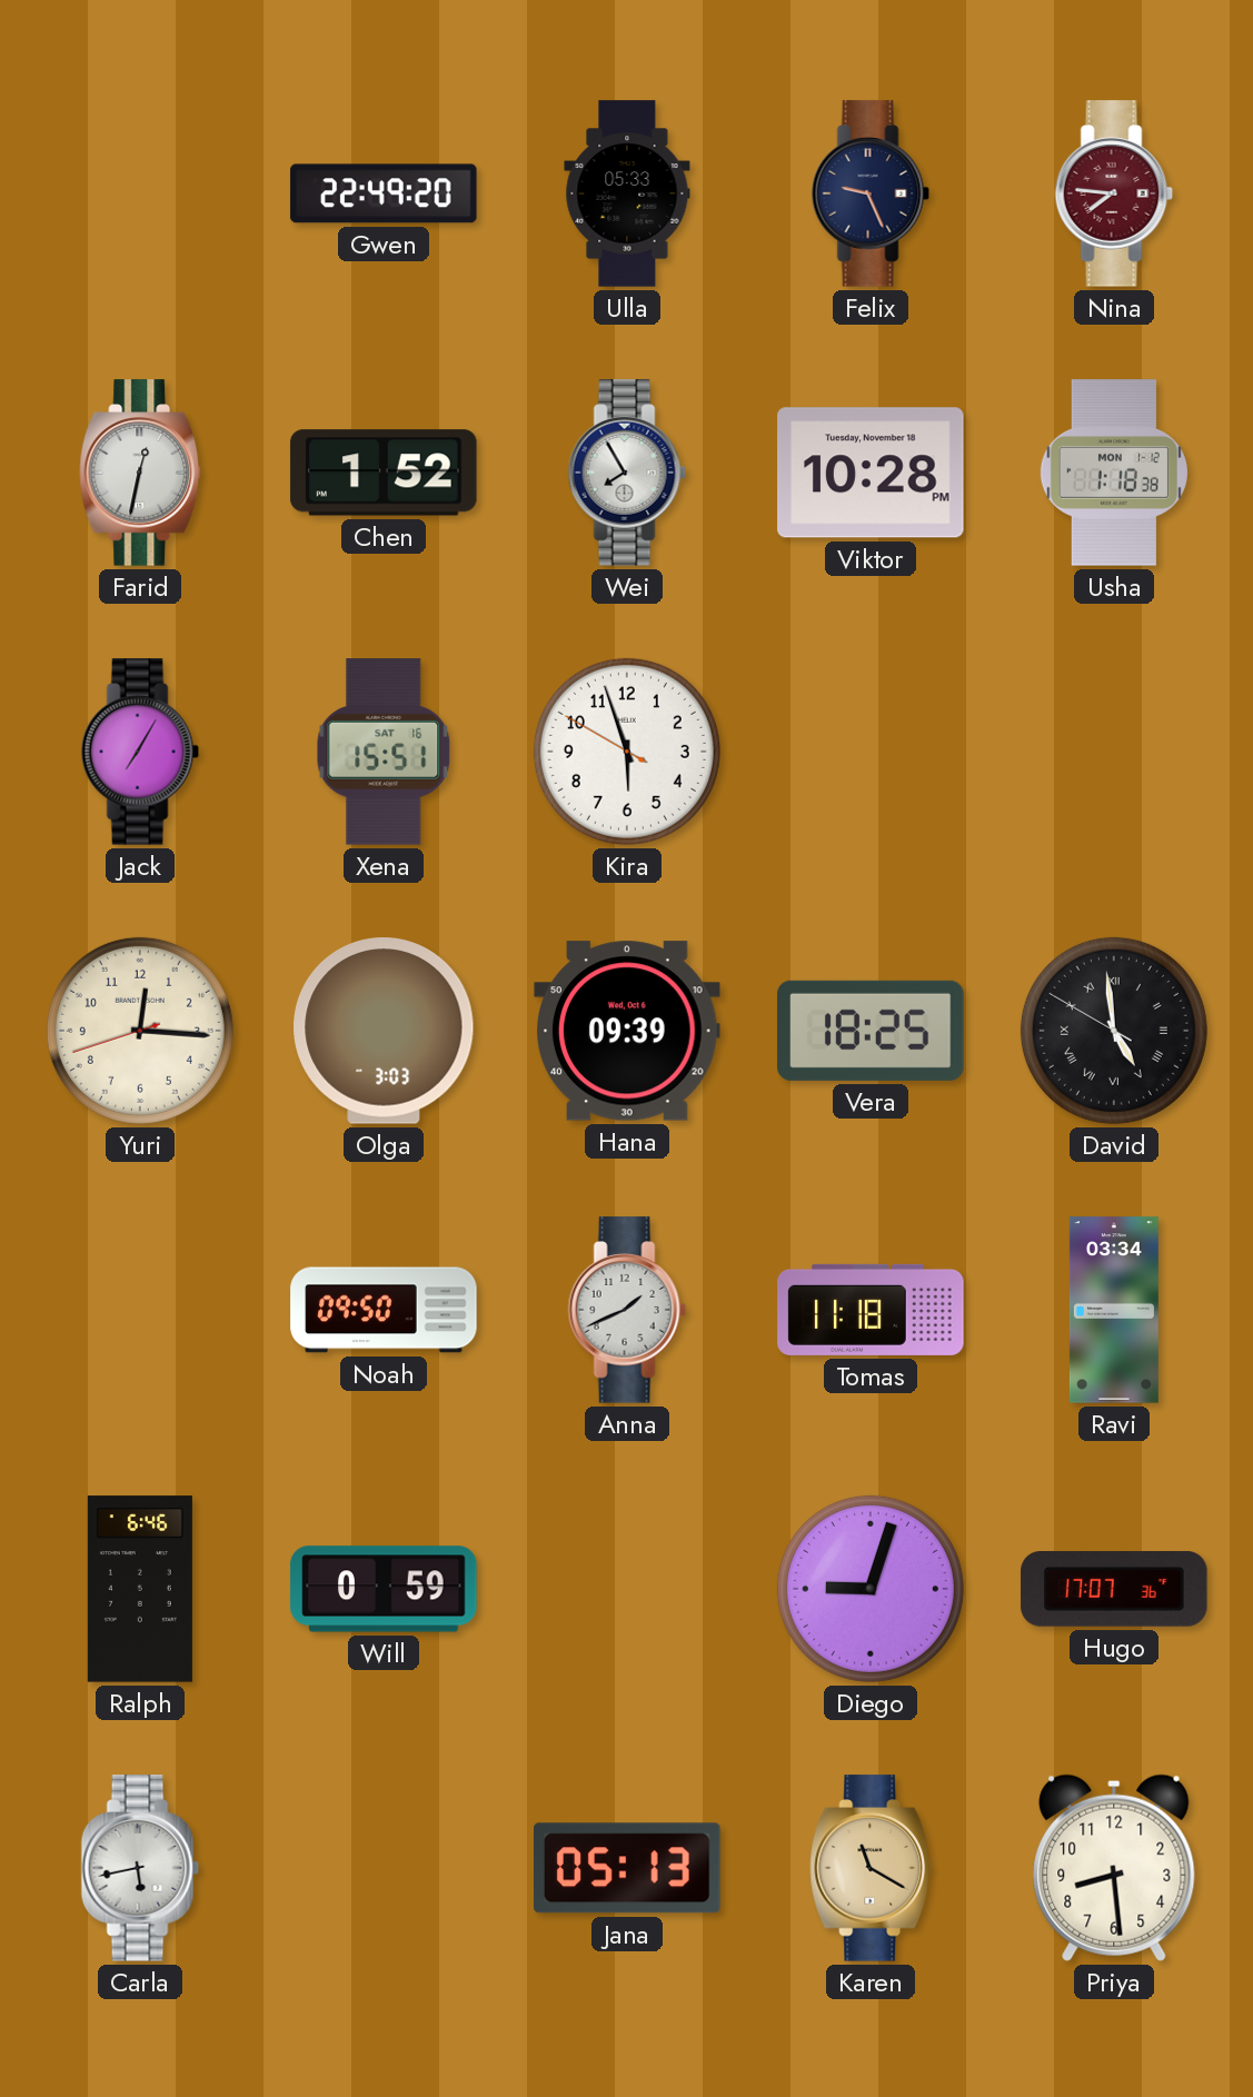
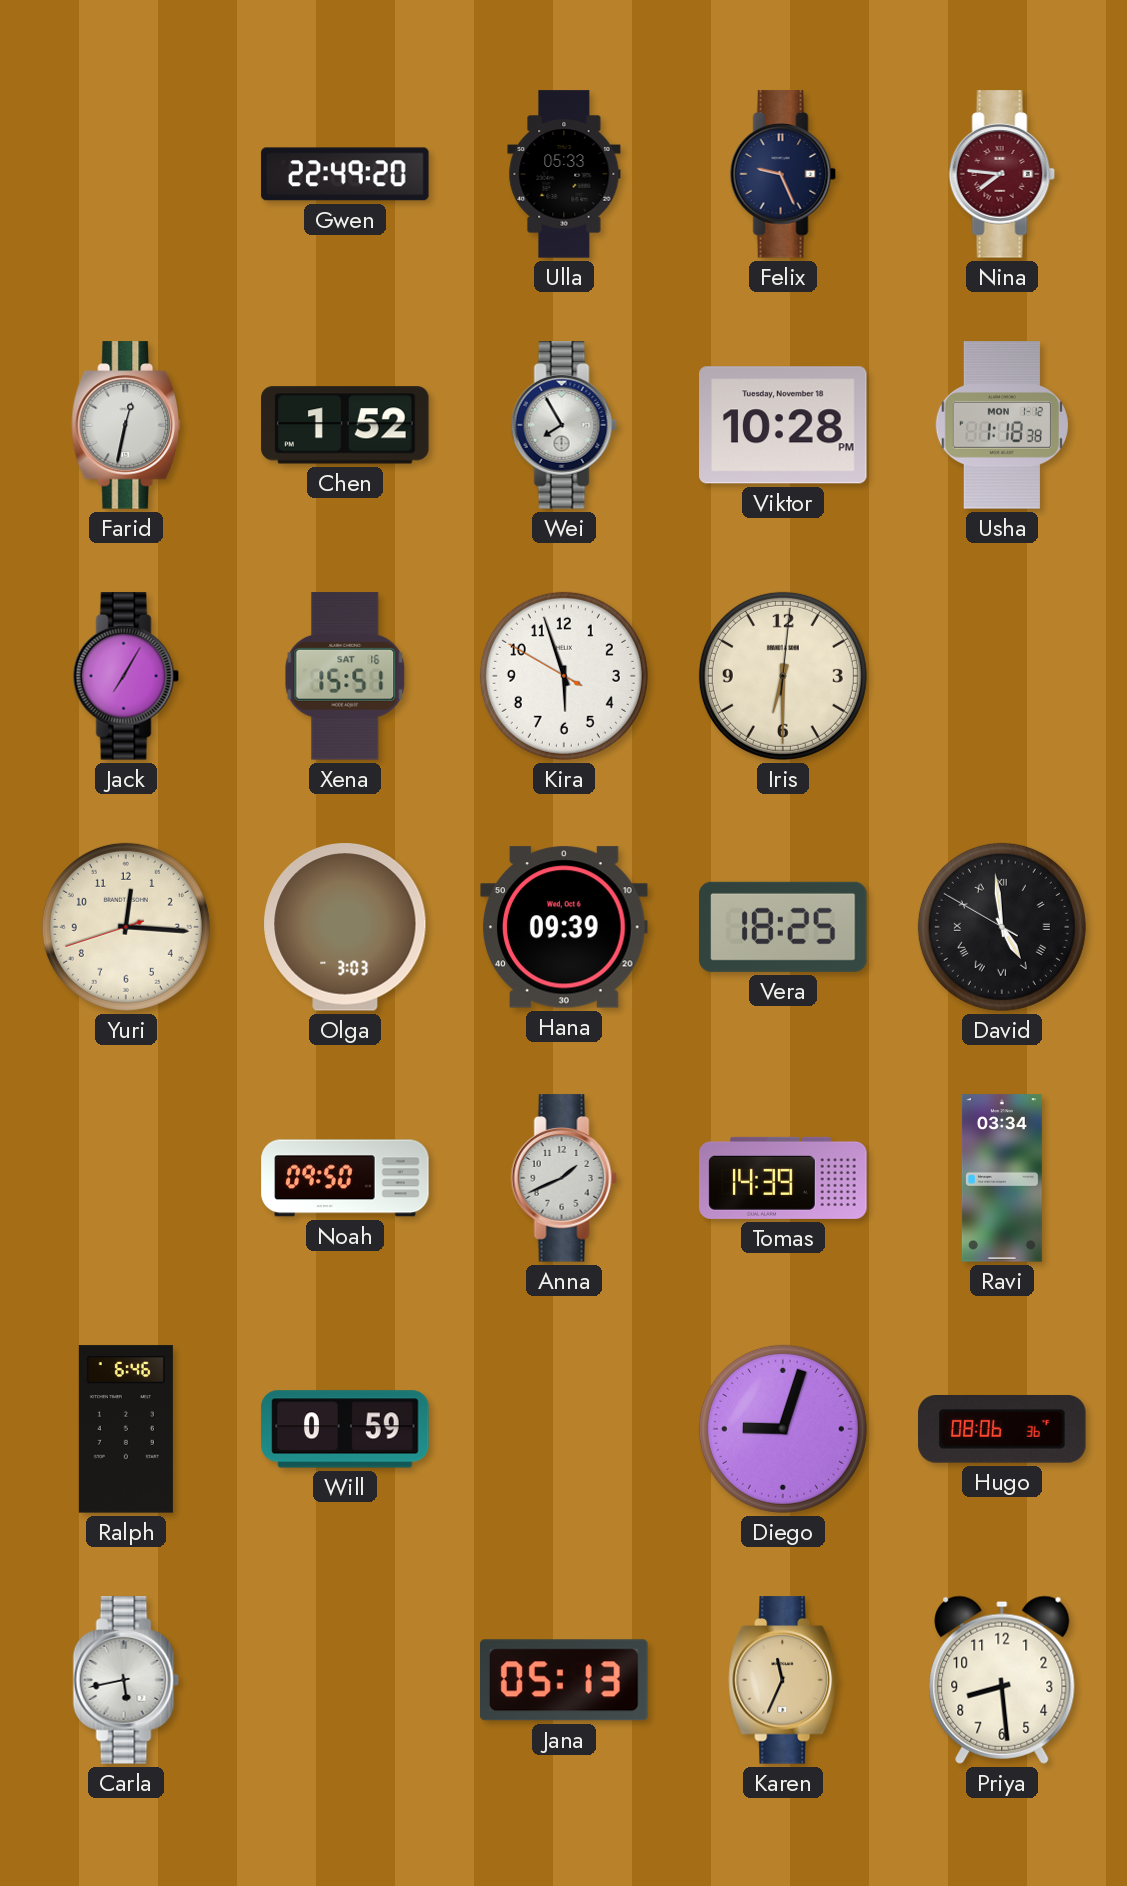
Iris: none -> 6:30
Tomas: 11:18 -> 14:39
Hugo: 17:07 -> 08:06
Karen: 11:20 -> 11:34
